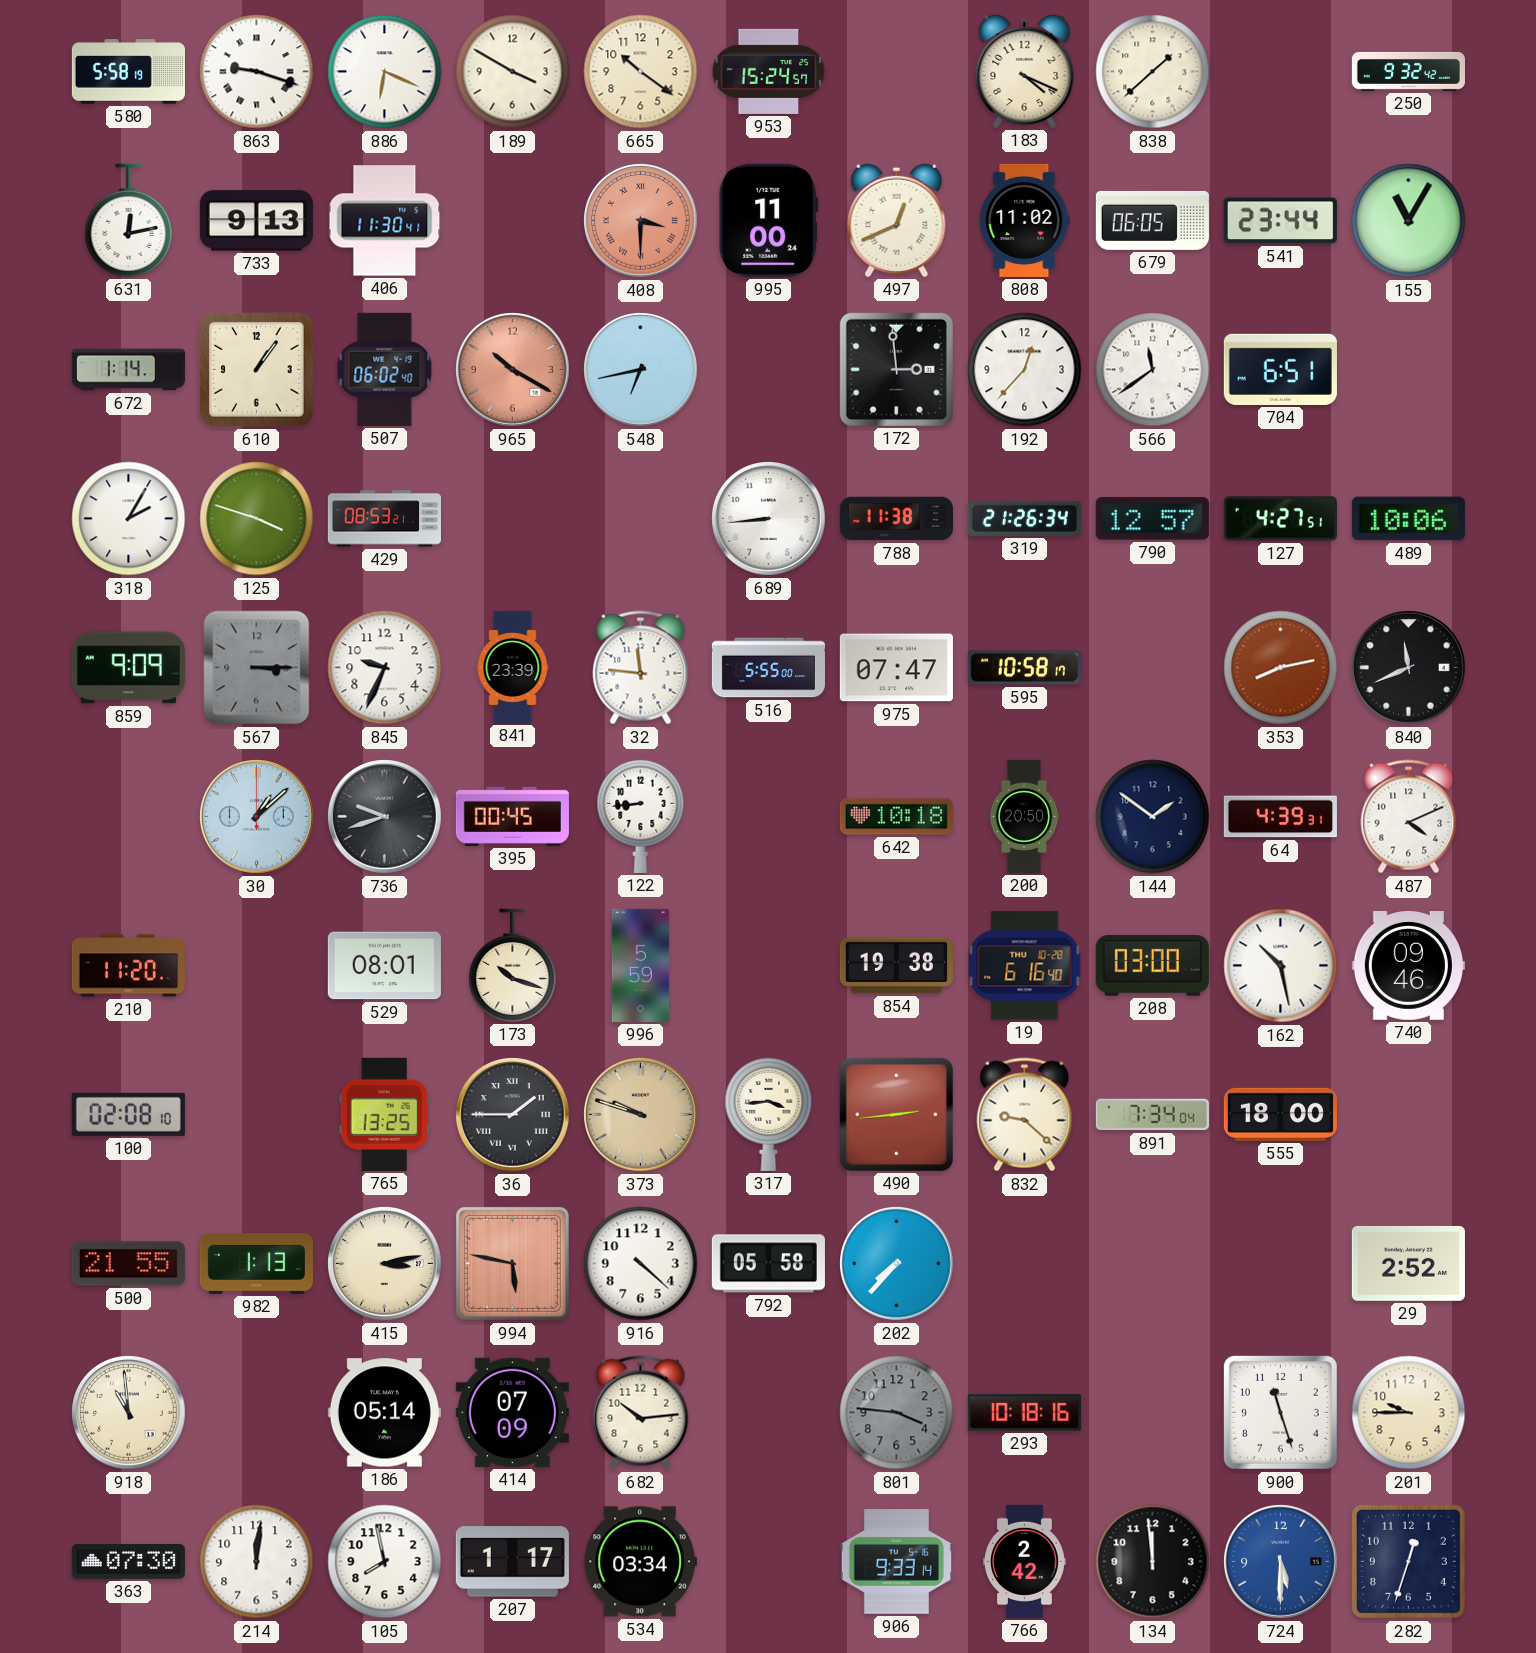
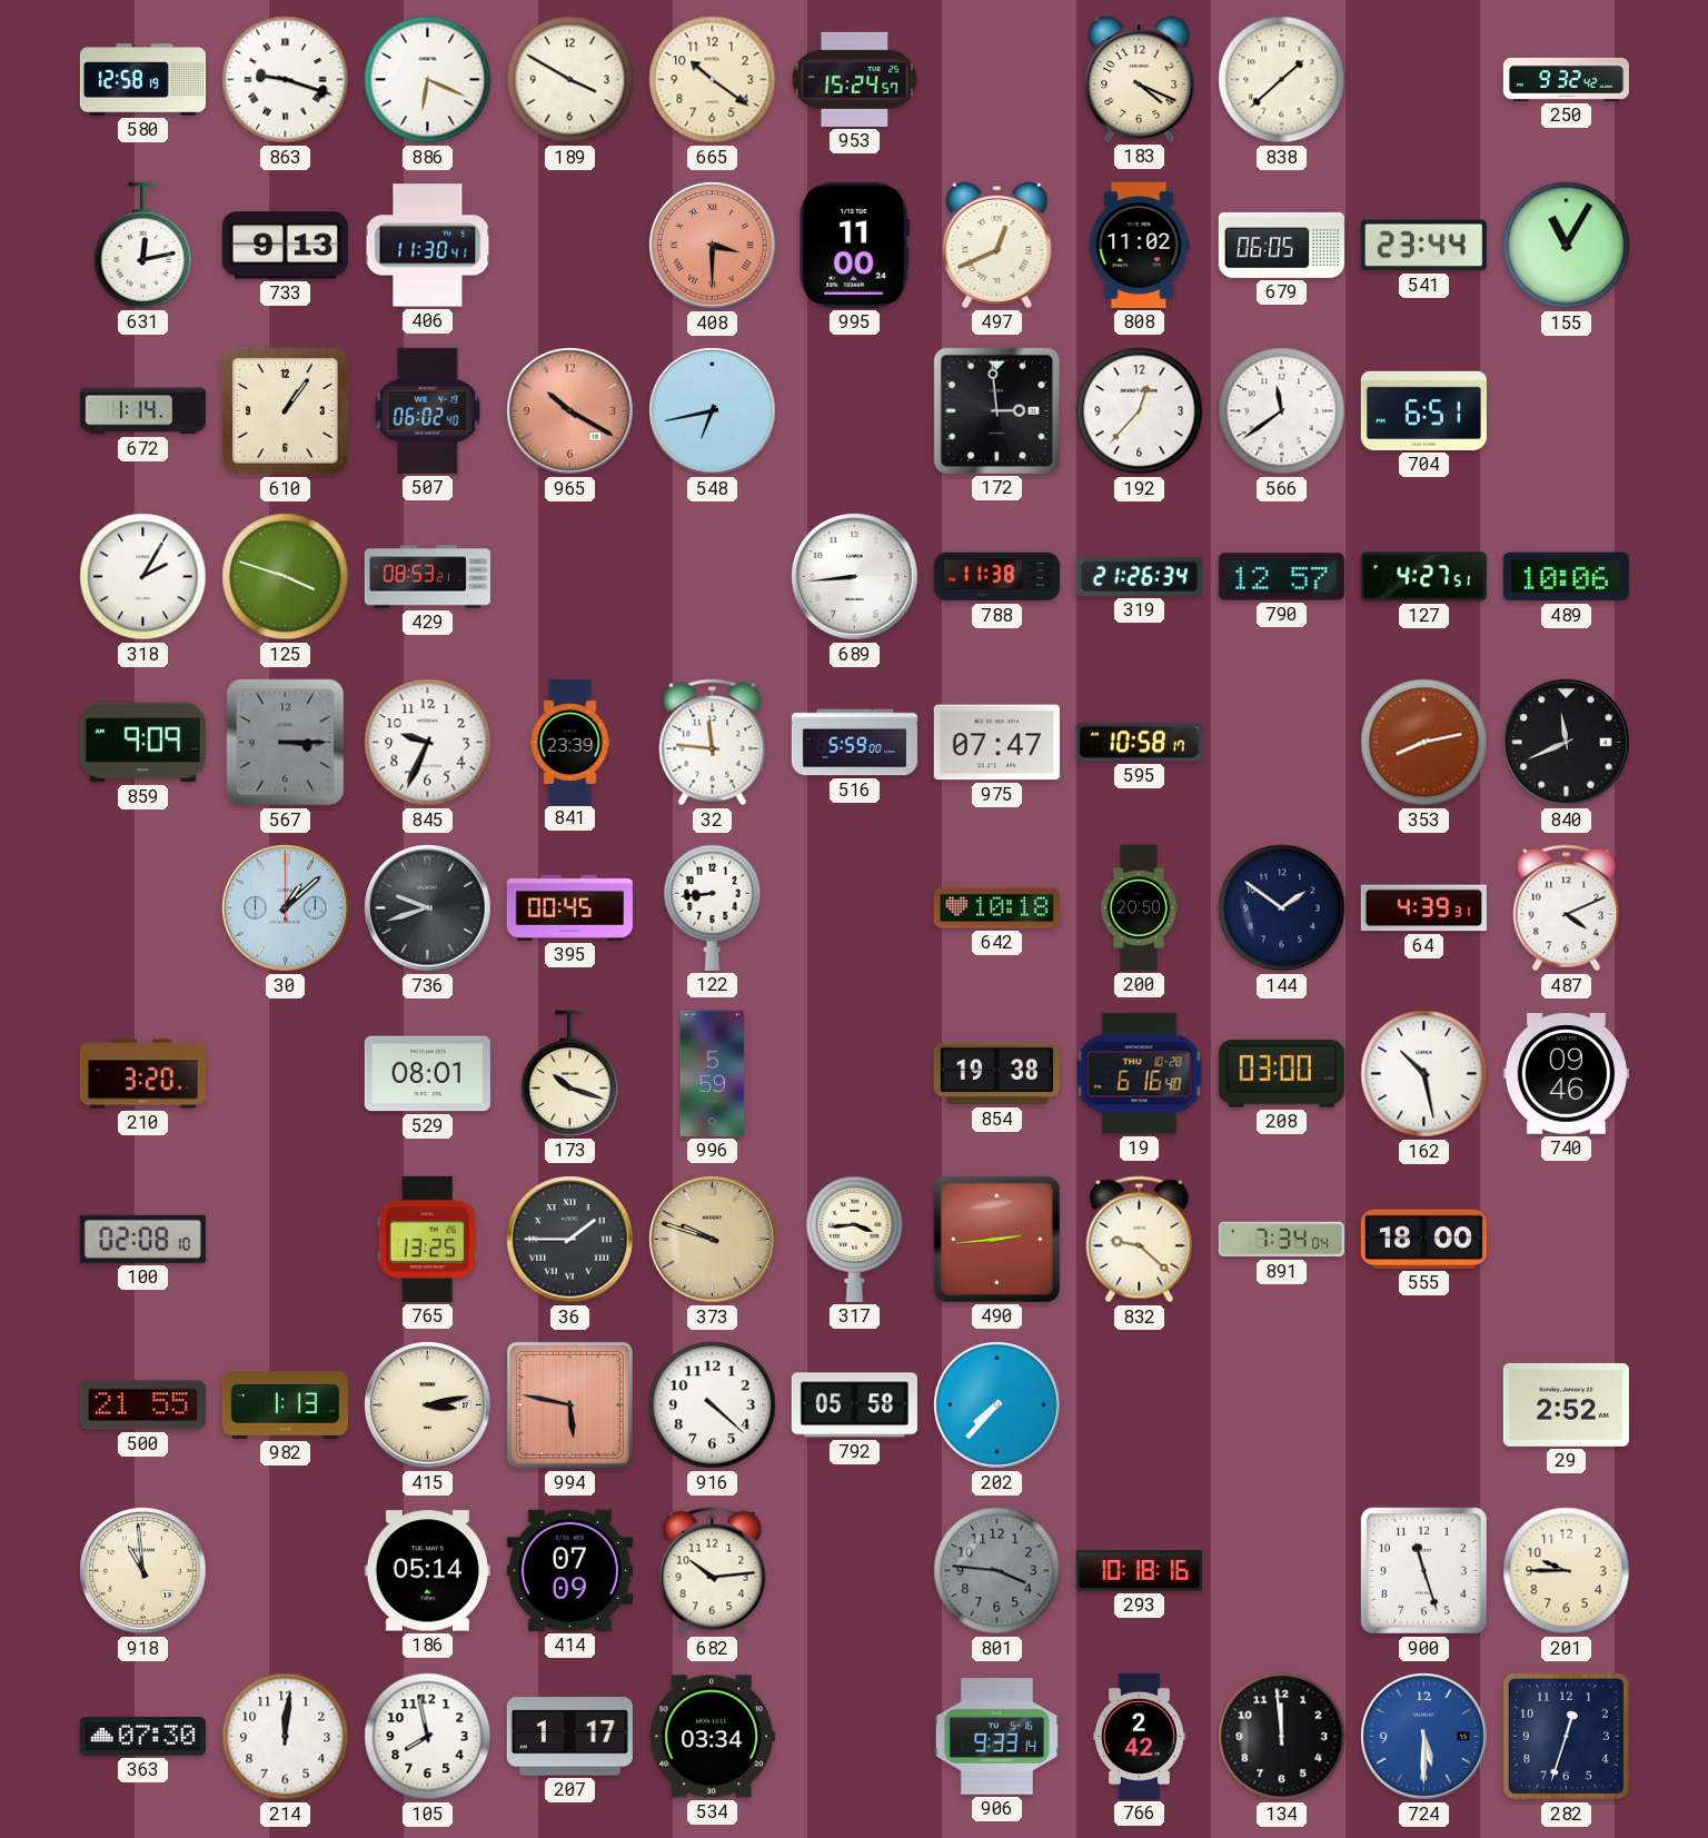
580: 5:58 -> 12:58
516: 5:55 -> 5:59
210: 11:20 -> 3:20
